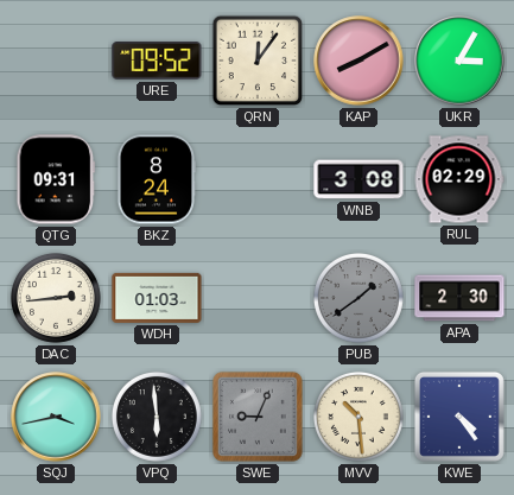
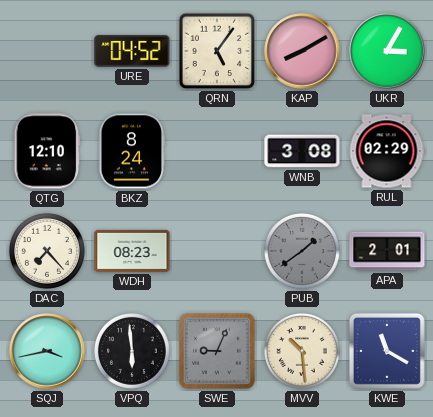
URE: 09:52 -> 04:52
QRN: 12:06 -> 5:06
QTG: 09:31 -> 12:10
DAC: 2:44 -> 7:23
WDH: 01:03 -> 08:23
APA: 2:30 -> 2:01
KWE: 4:24 -> 11:20
